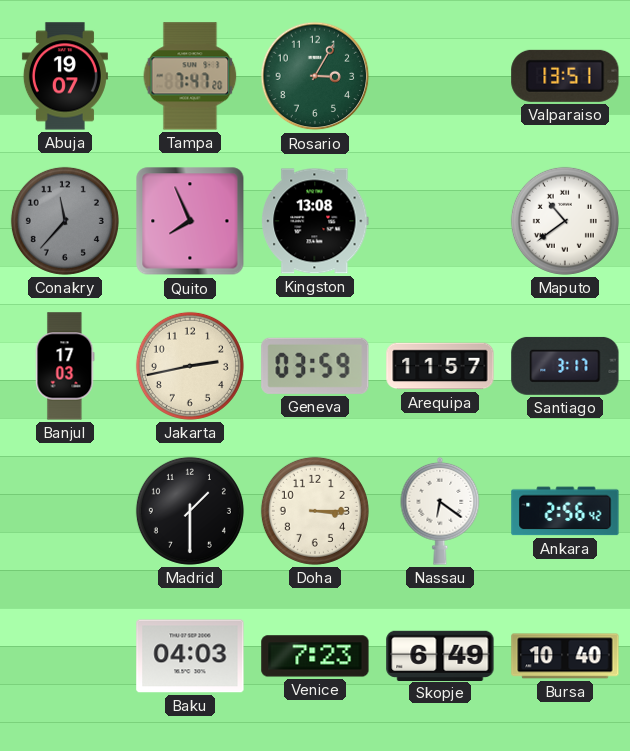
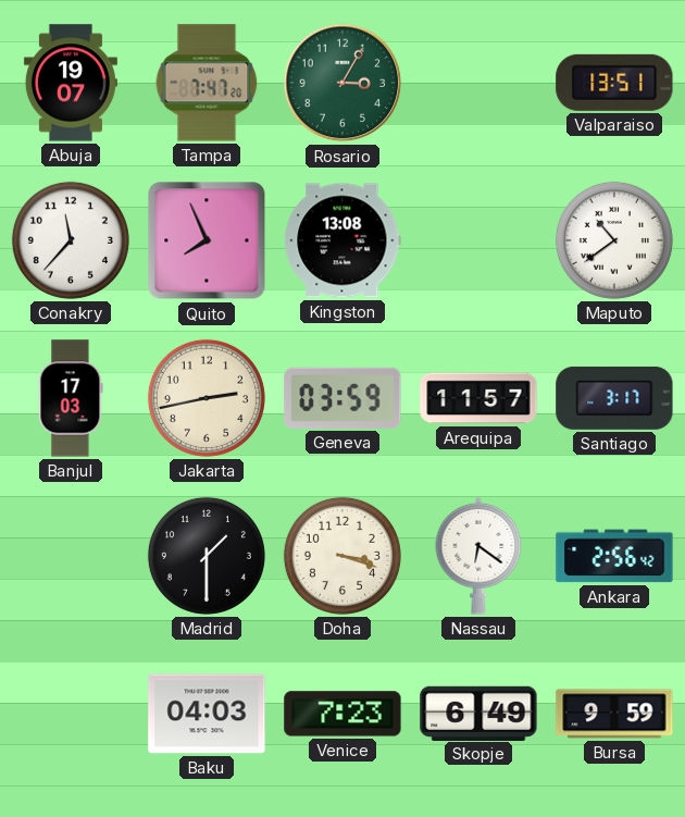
Conakry dial: grey -> white
Doha: 3:15 -> 3:18
Bursa: 10:40 -> 9:59
